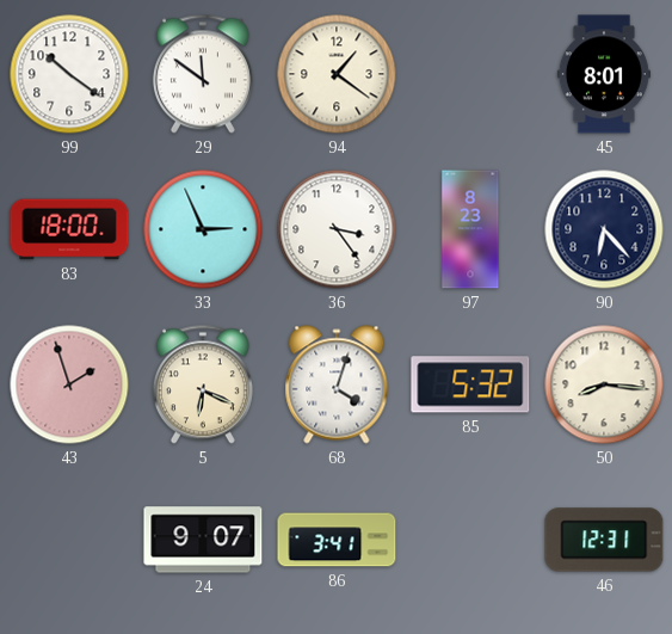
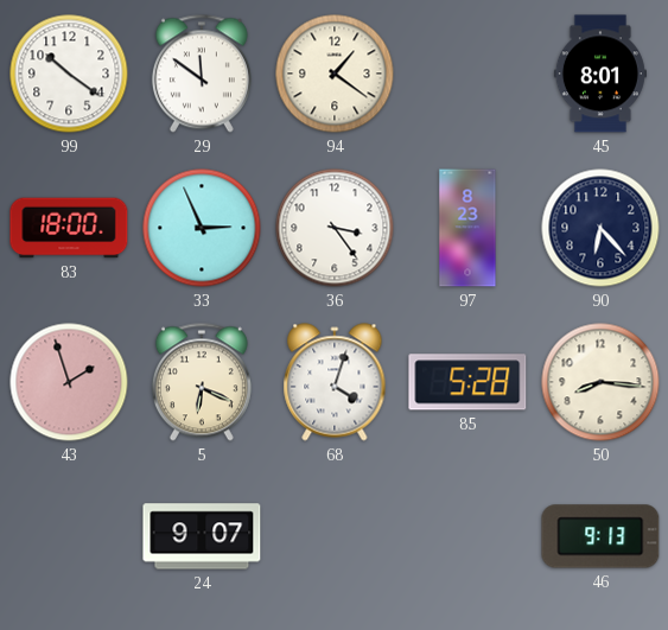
85: 5:32 -> 5:28
86: 3:41 -> none
46: 12:31 -> 9:13
